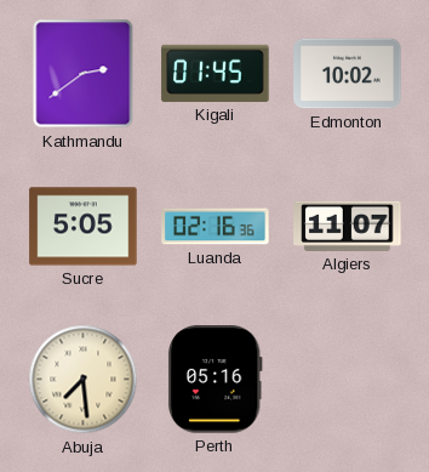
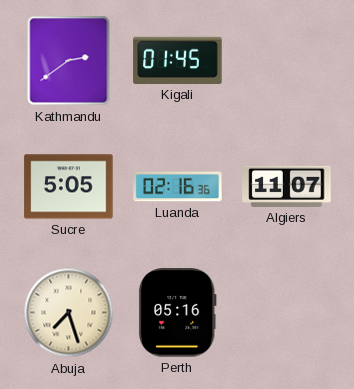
Edmonton: 10:02 -> none
Abuja: 7:29 -> 7:27
